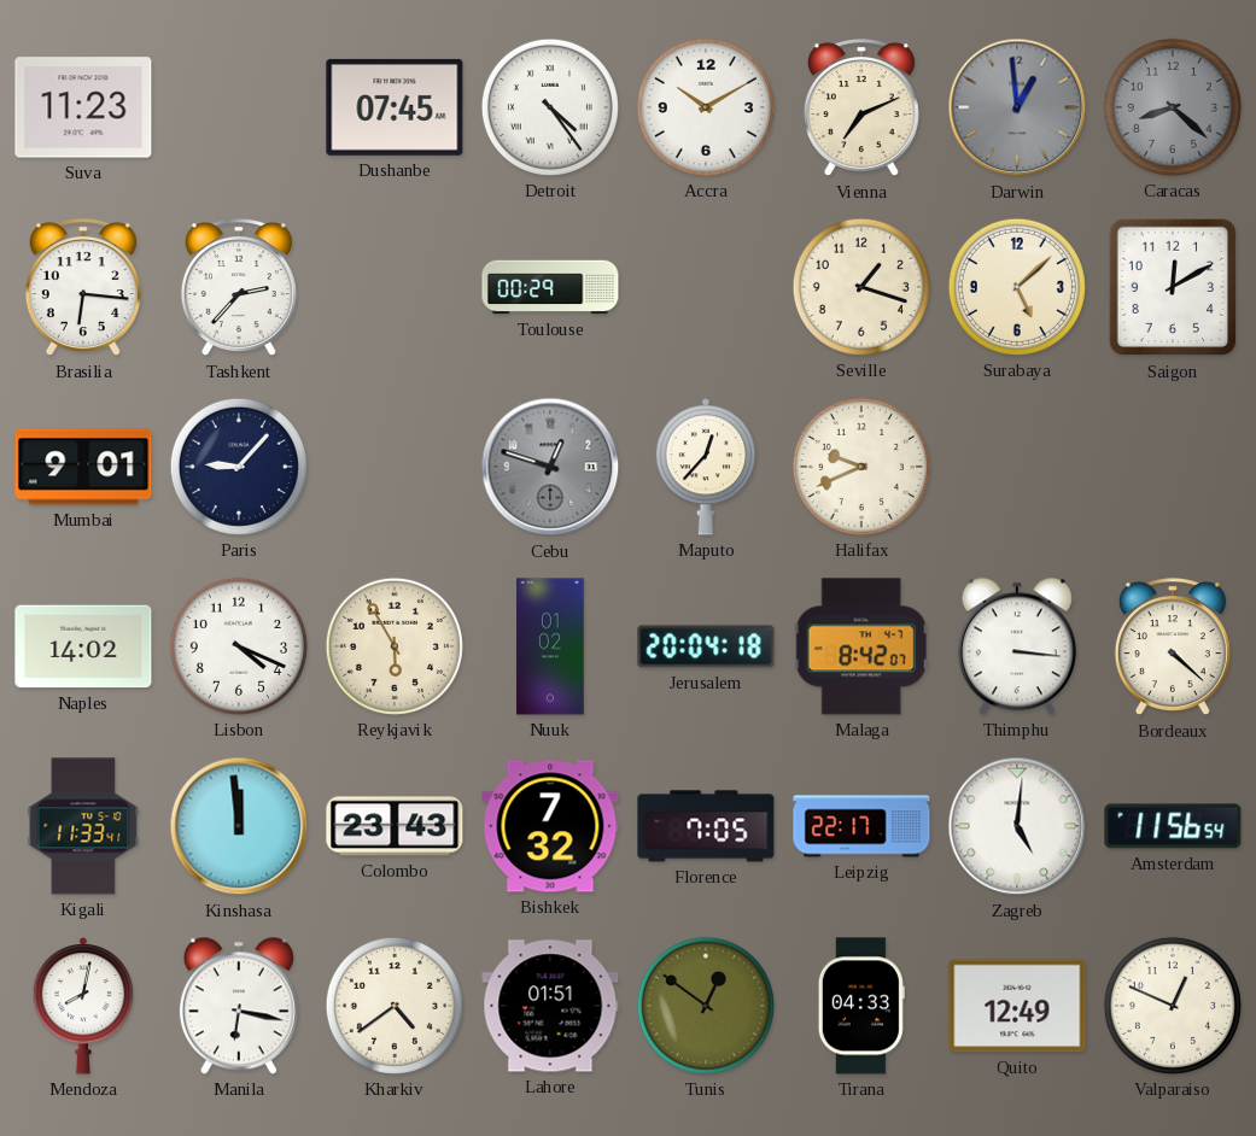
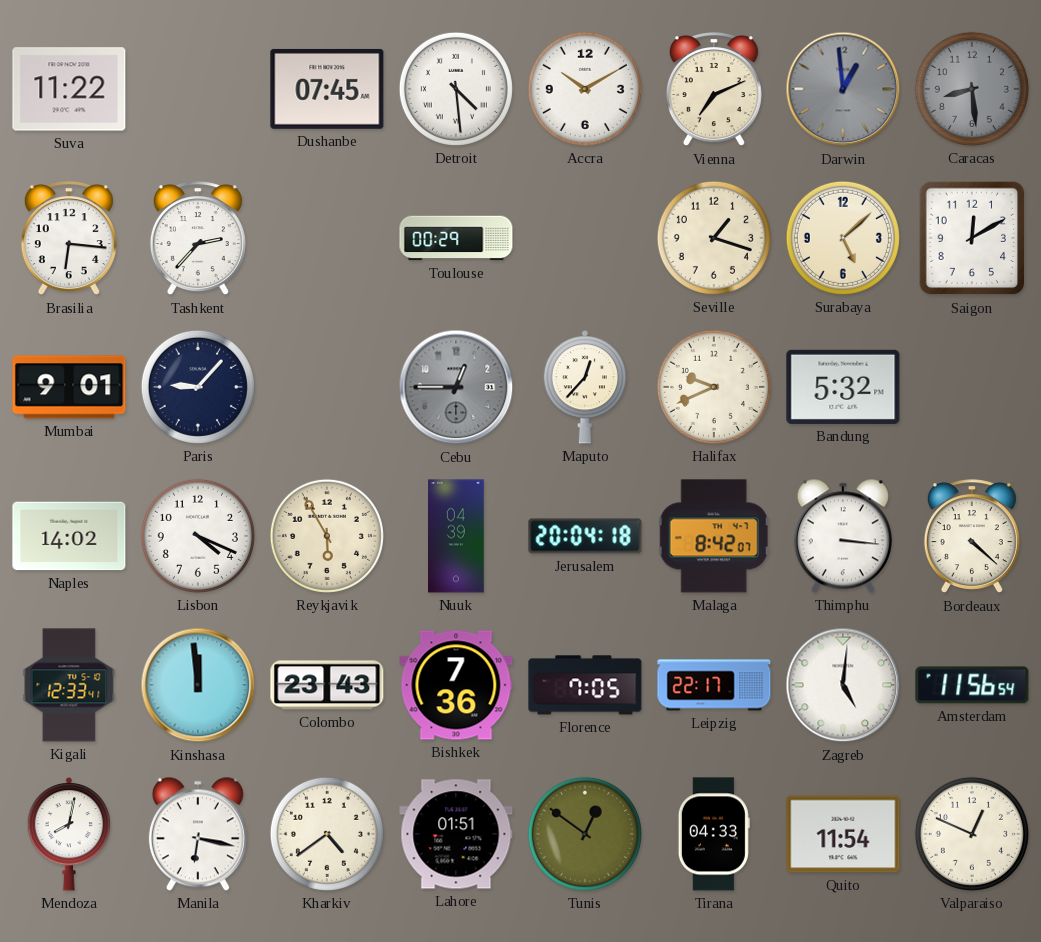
Suva: 11:23 -> 11:22
Detroit: 4:24 -> 4:29
Caracas: 8:22 -> 8:29
Cebu: 12:48 -> 12:45
Bandung: none -> 5:32
Nuuk: 01:02 -> 04:39
Kigali: 11:33 -> 12:33
Bishkek: 7:32 -> 7:36
Quito: 12:49 -> 11:54
